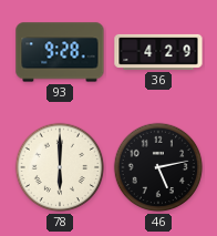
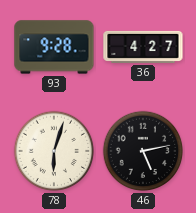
36: 4:29 -> 4:27
78: 6:00 -> 6:03
